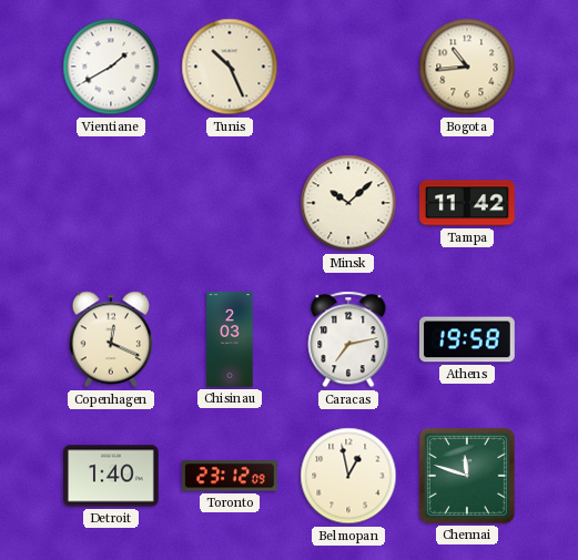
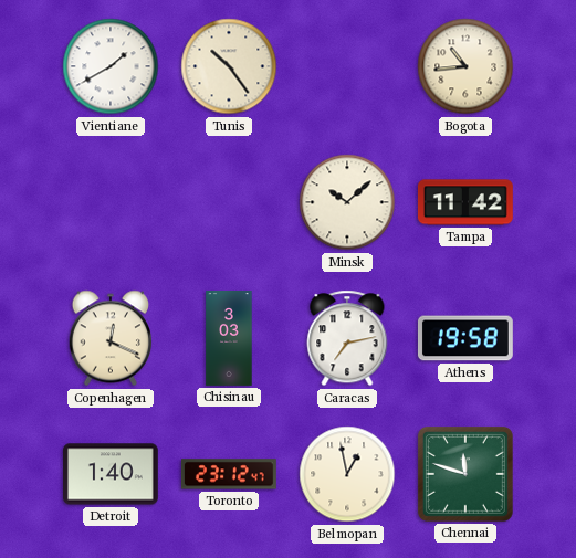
Tunis: 10:26 -> 10:24
Chisinau: 2:03 -> 3:03
Toronto: 23:12:09 -> 23:12:47
